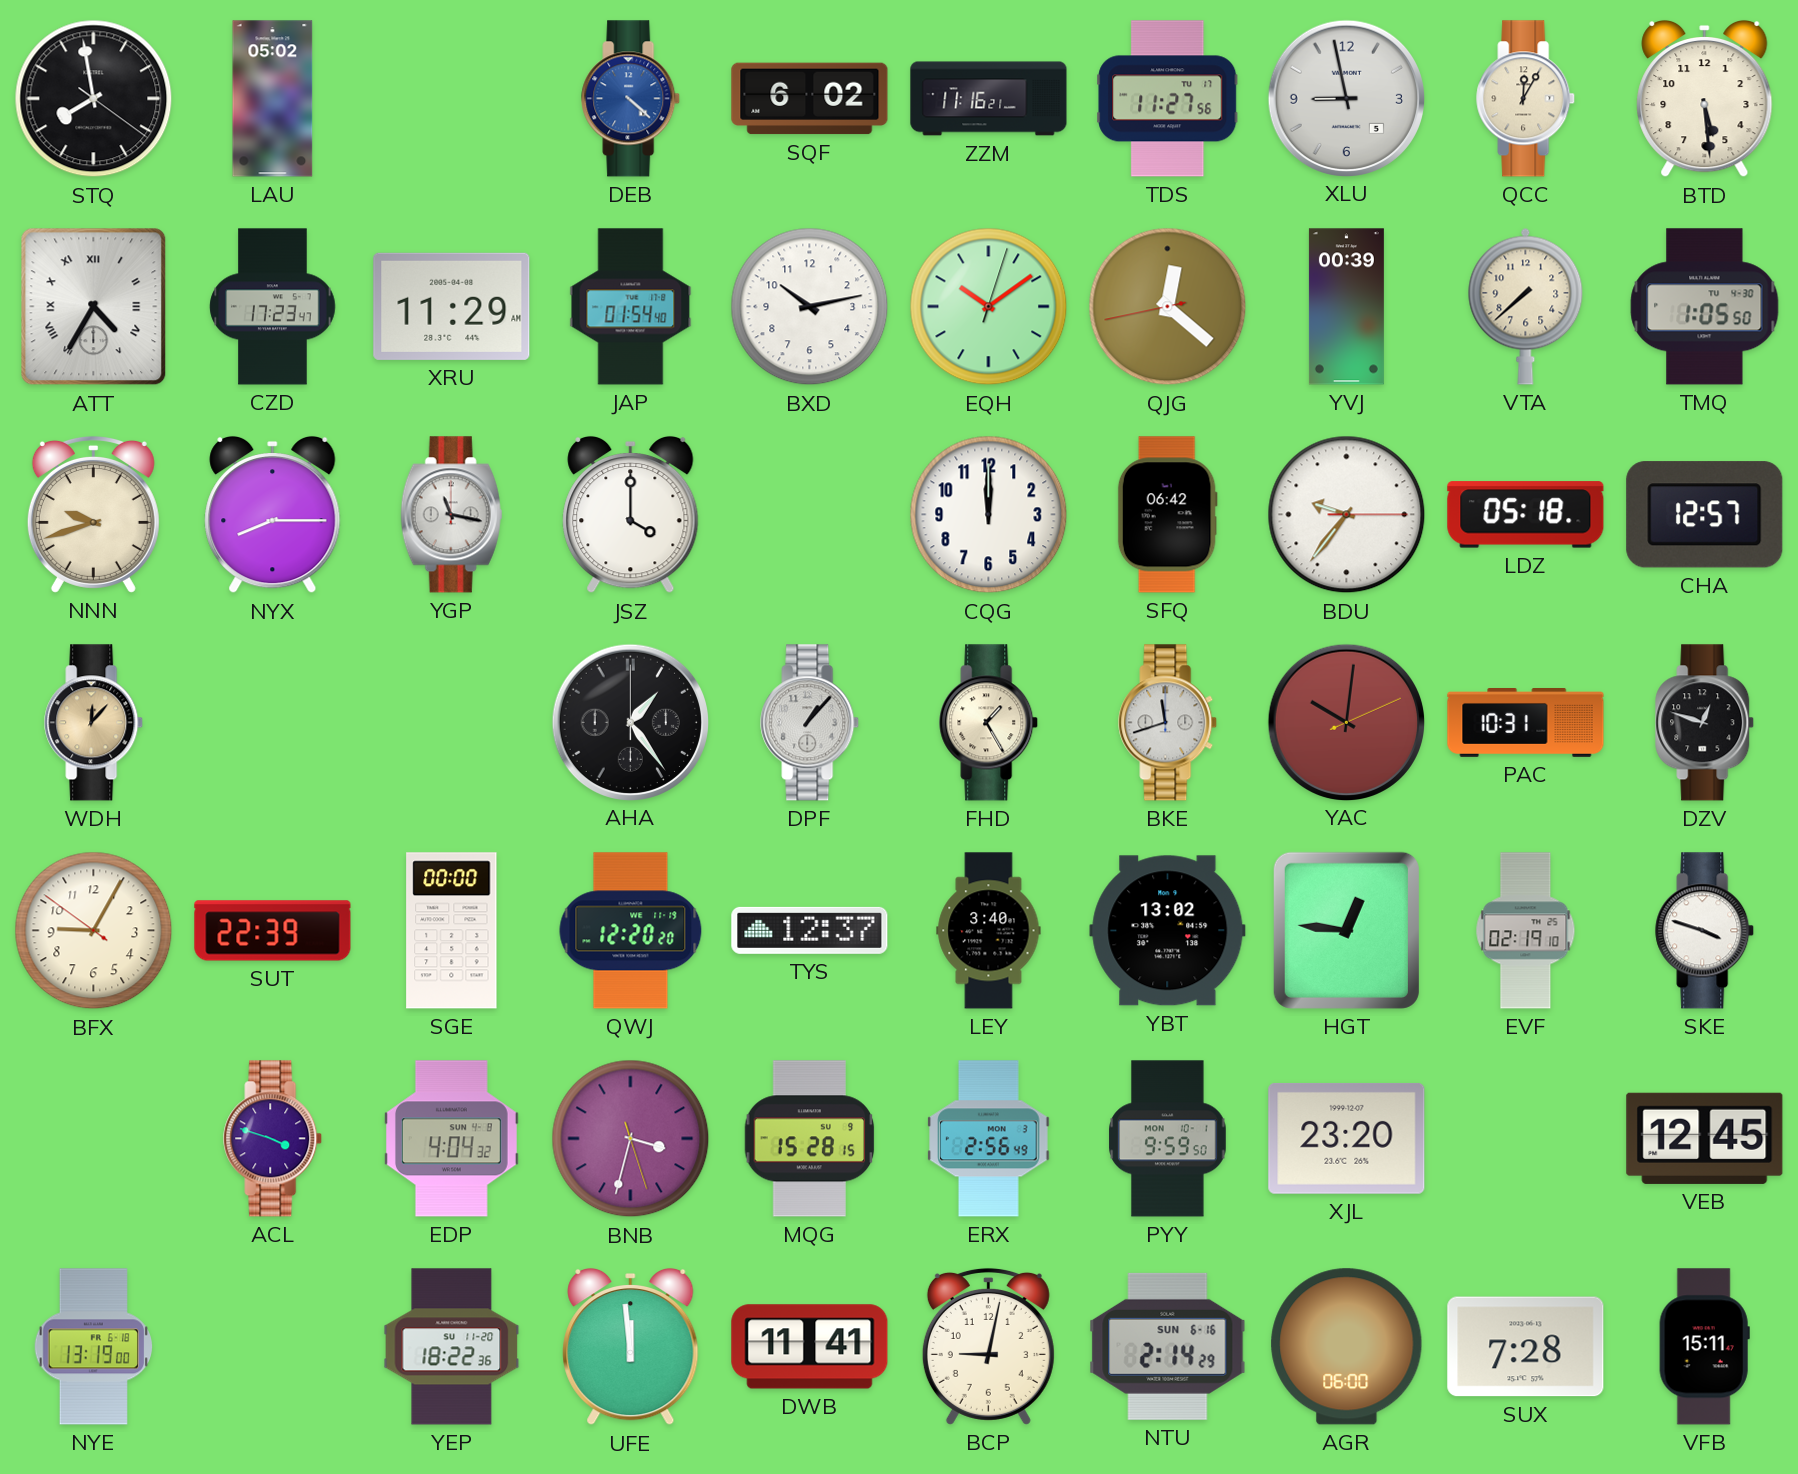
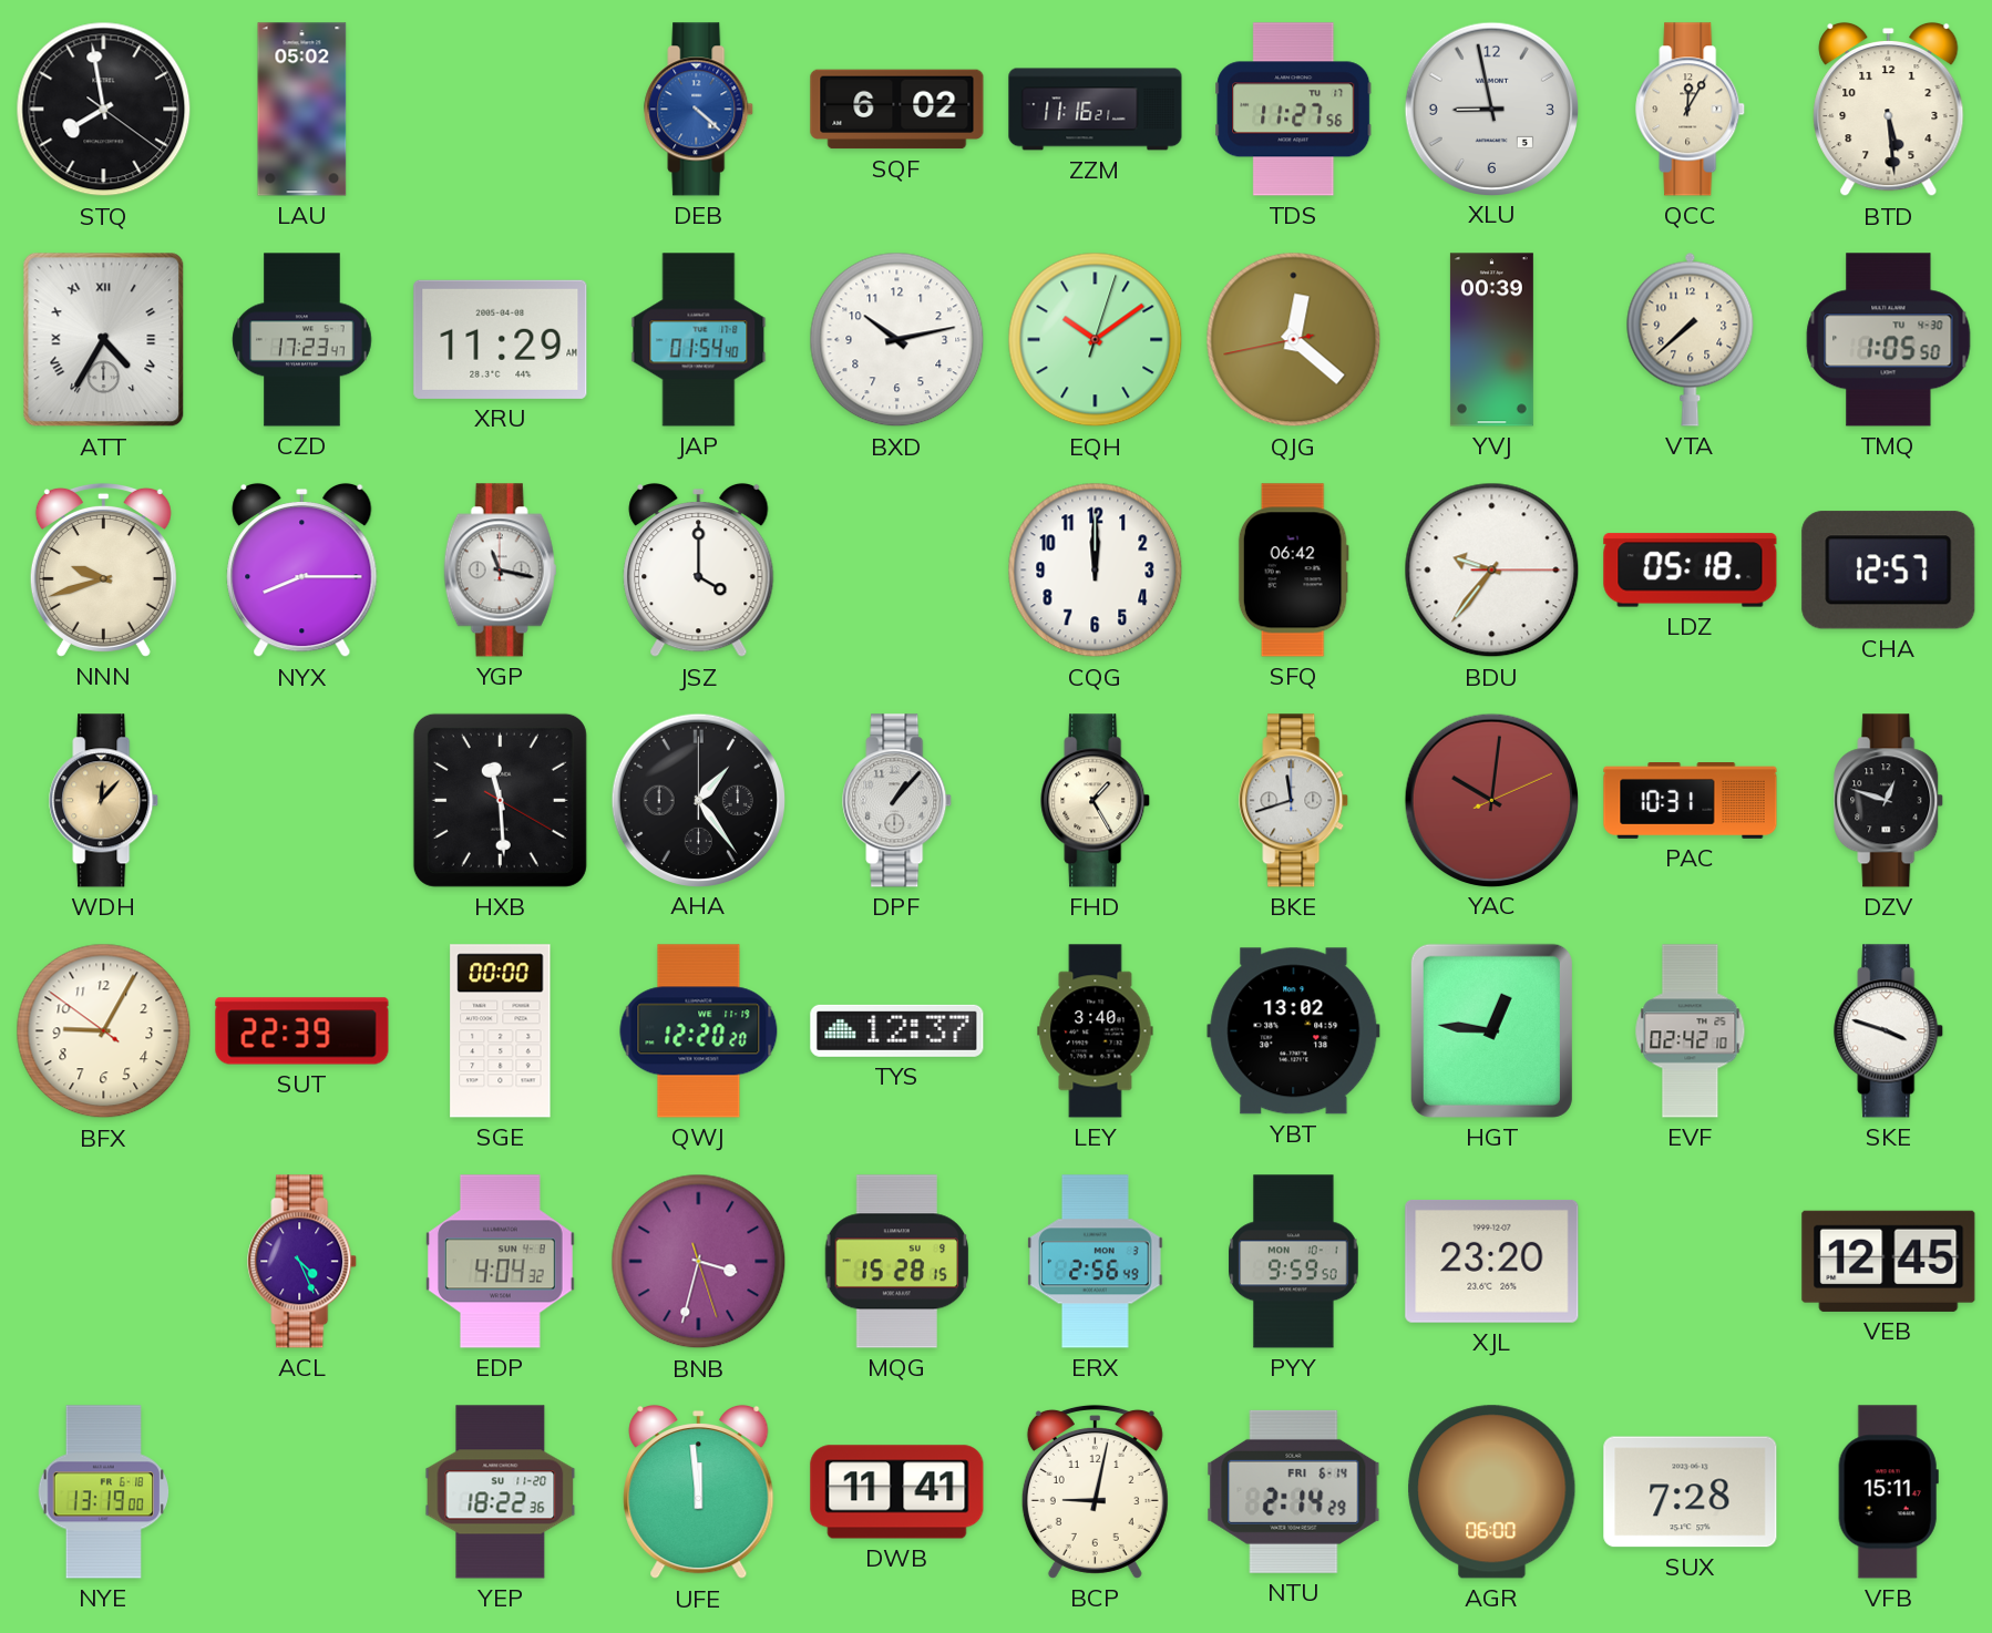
HXB: none -> 11:29
EVF: 02:19 -> 02:42
ACL: 3:48 -> 4:26
NTU date: SUN 6-16 -> FRI 6-14
